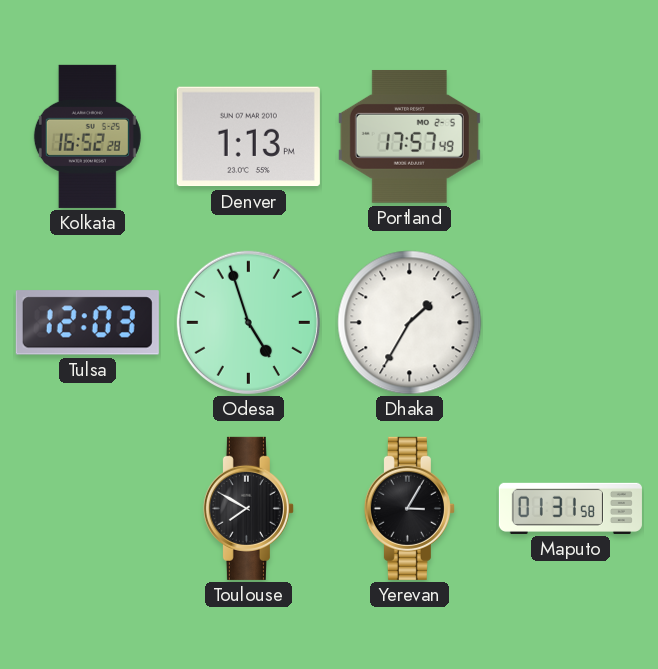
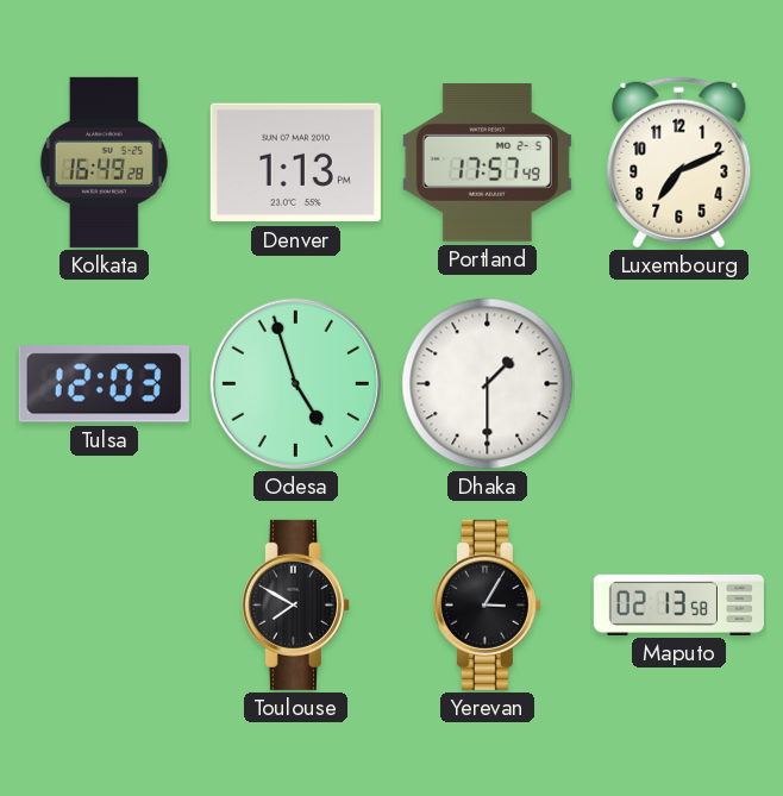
Kolkata: 16:52 -> 16:49
Luxembourg: none -> 7:11
Dhaka: 1:35 -> 1:30
Maputo: 01:31 -> 02:13
